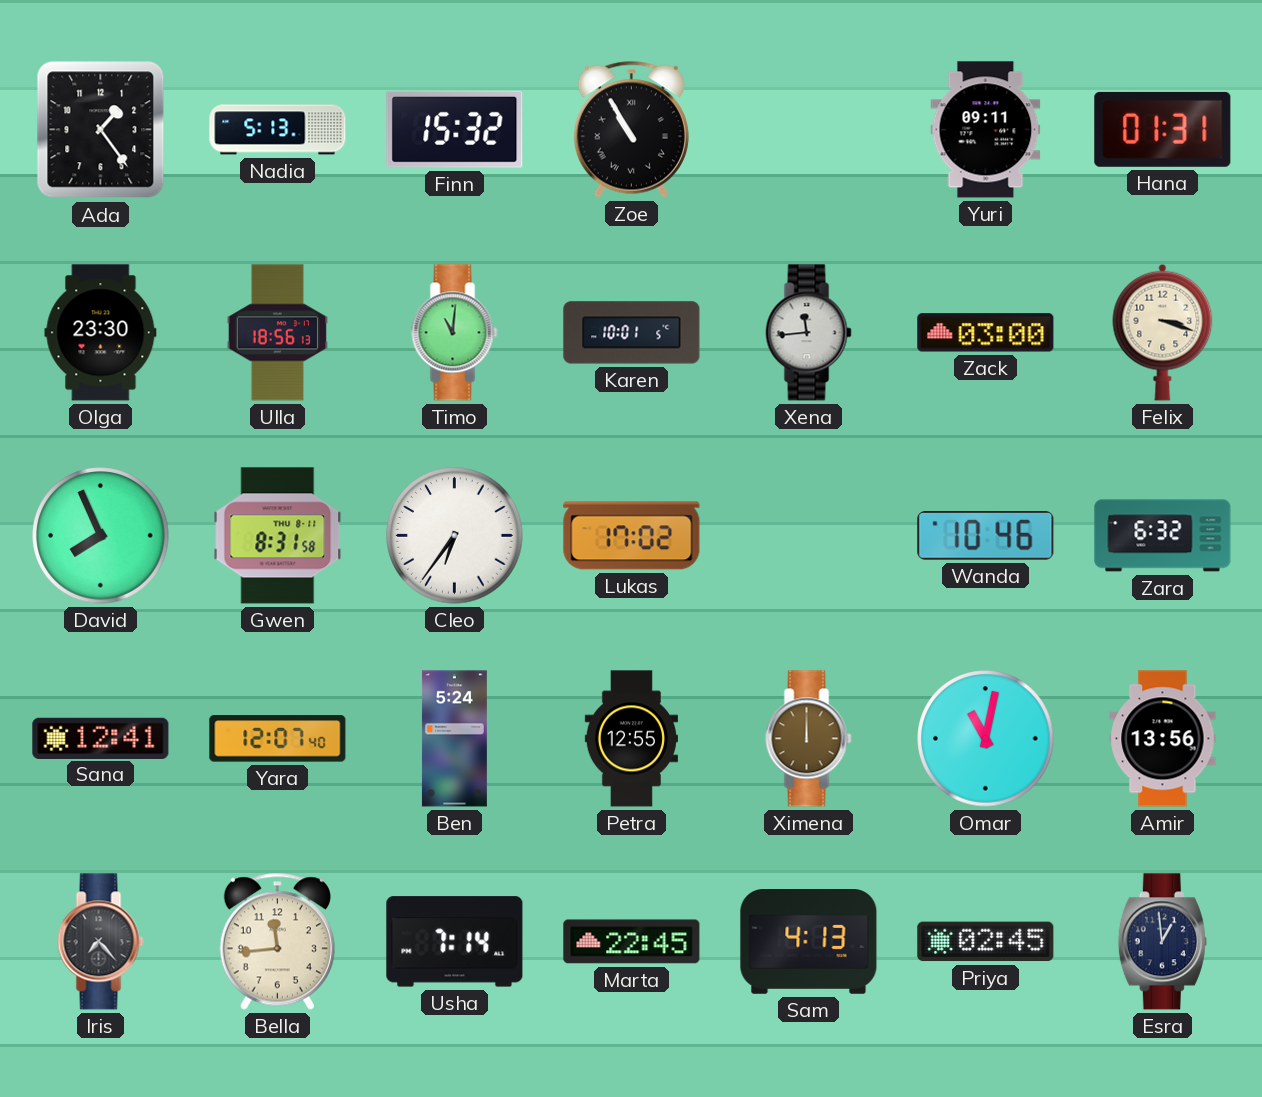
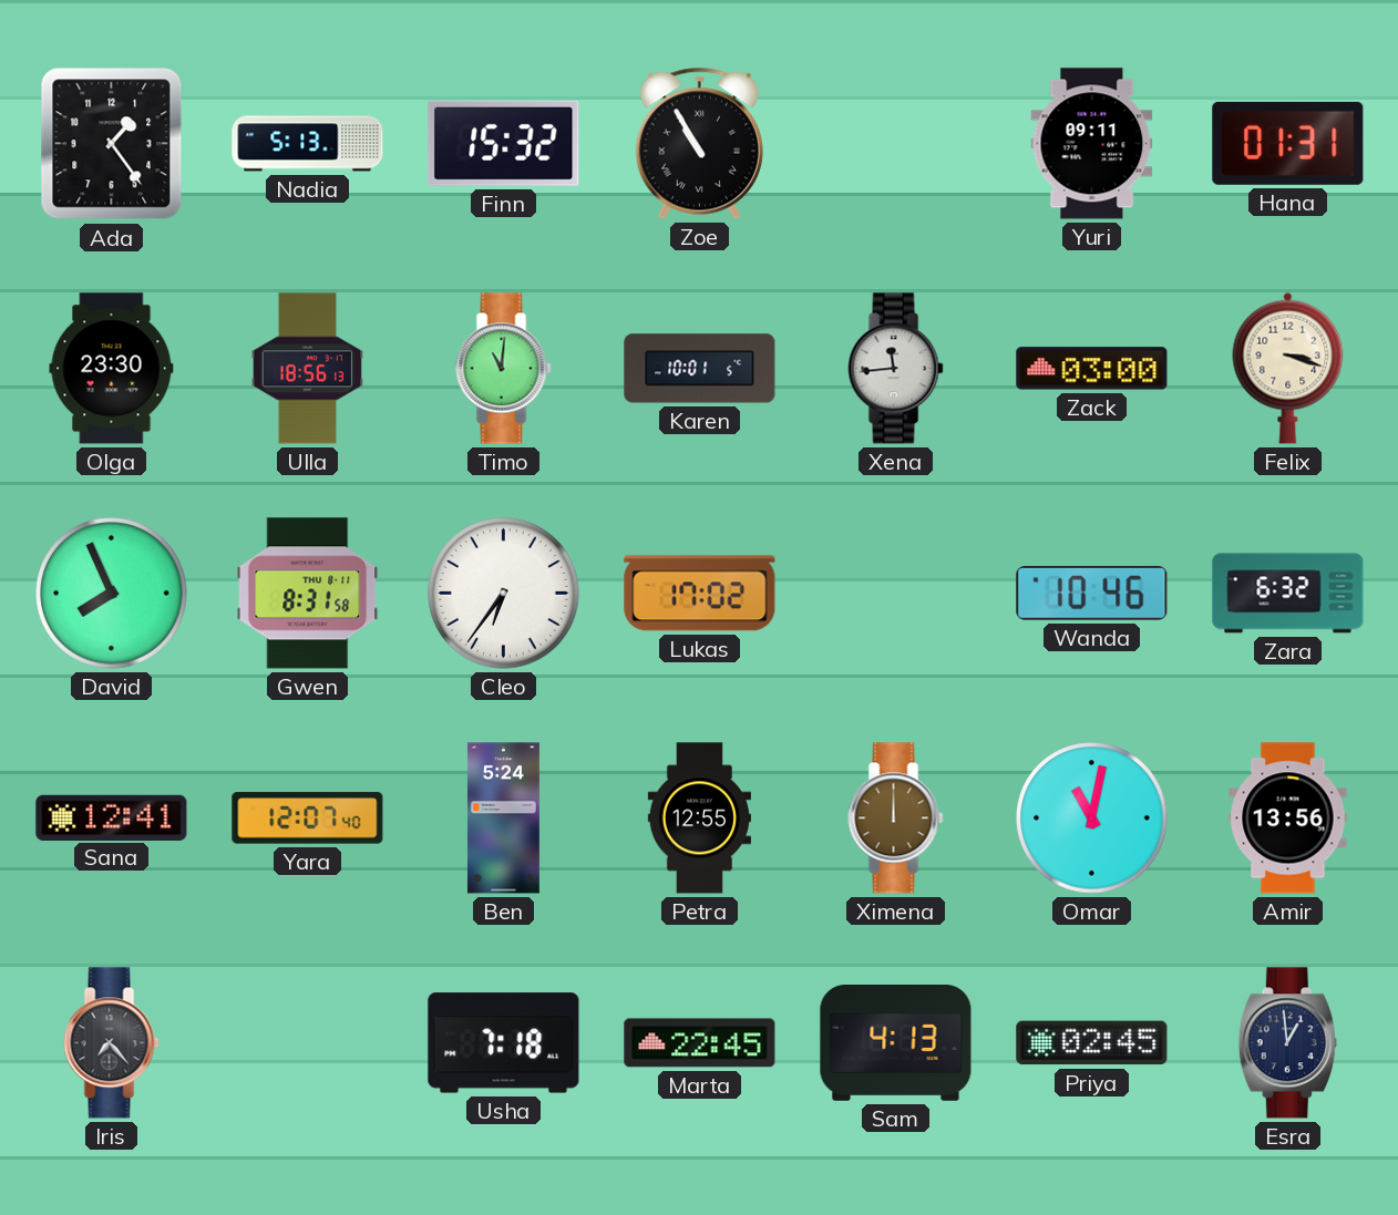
Bella: 11:44 -> none
Usha: 7:14 -> 7:18
